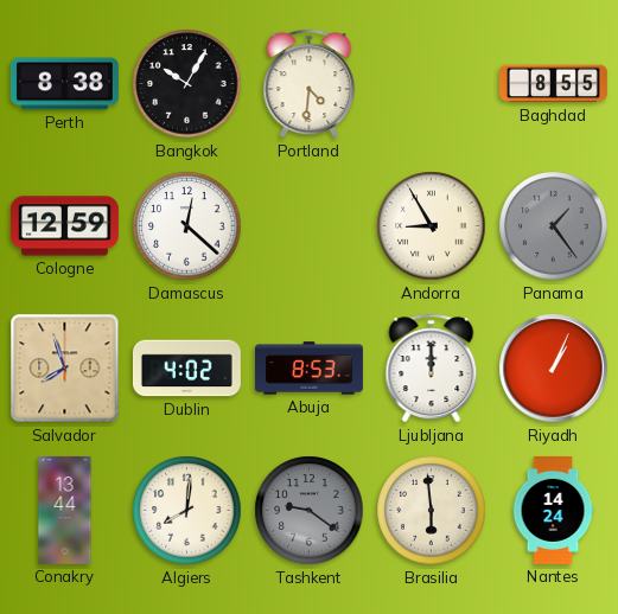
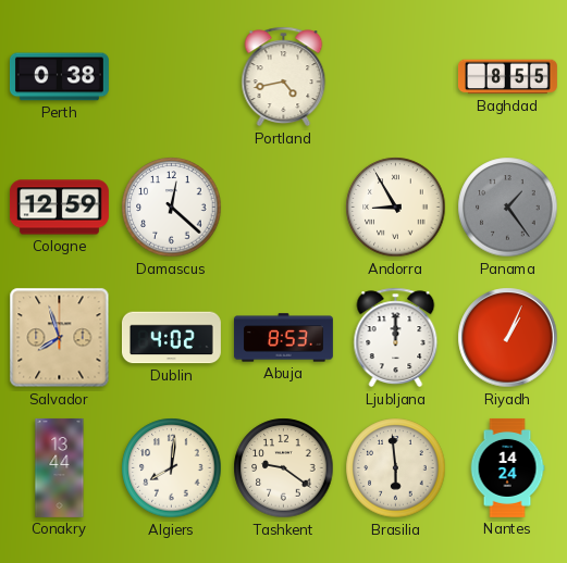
Perth: 8:38 -> 0:38
Bangkok: 10:05 -> none
Portland: 4:31 -> 4:43
Tashkent dial: grey -> cream
